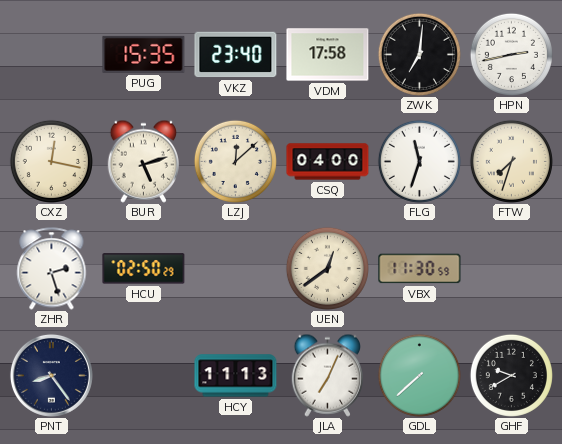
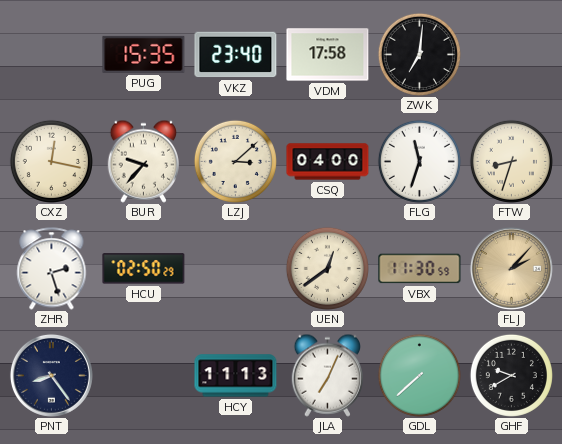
HPN: 2:43 -> none
BUR: 5:12 -> 9:37
LZJ: 12:08 -> 3:08
FTW: 7:33 -> 8:33
FLJ: none -> 2:07
